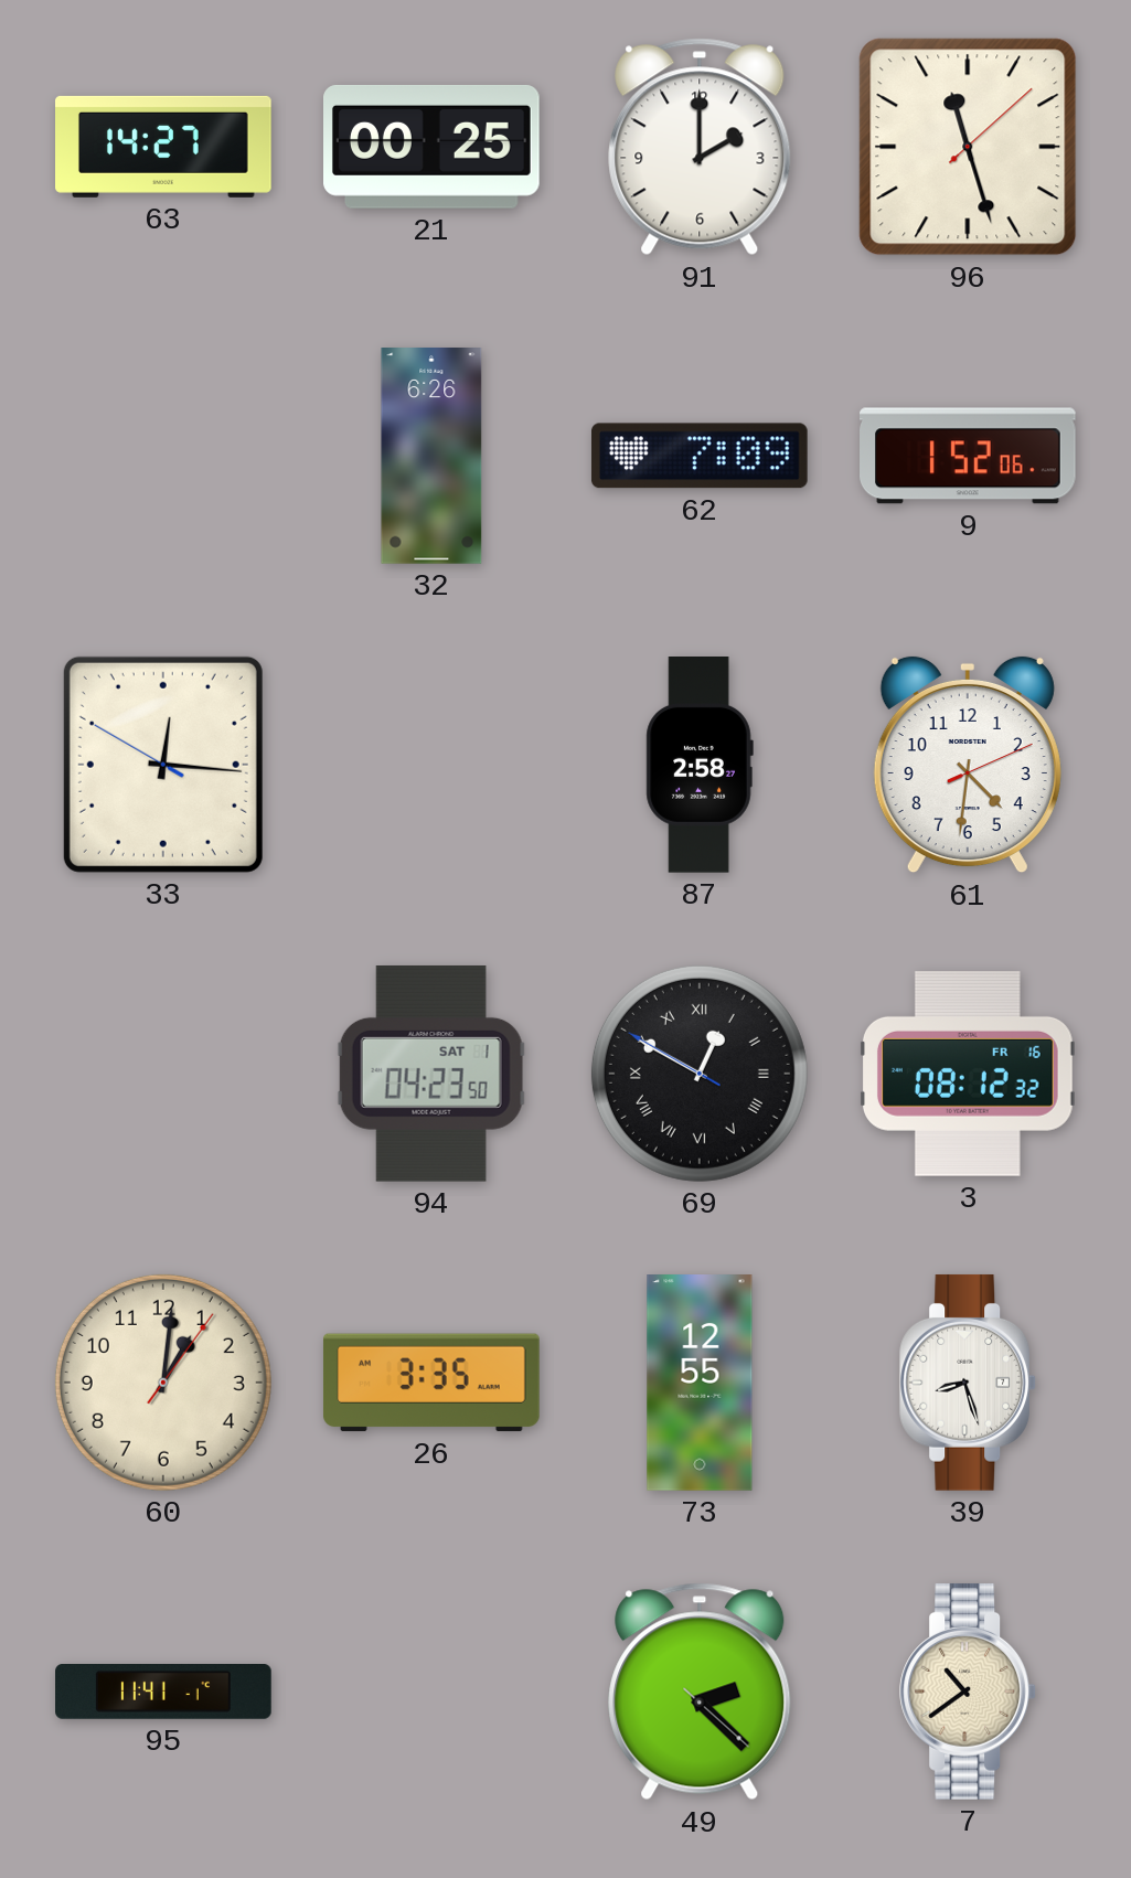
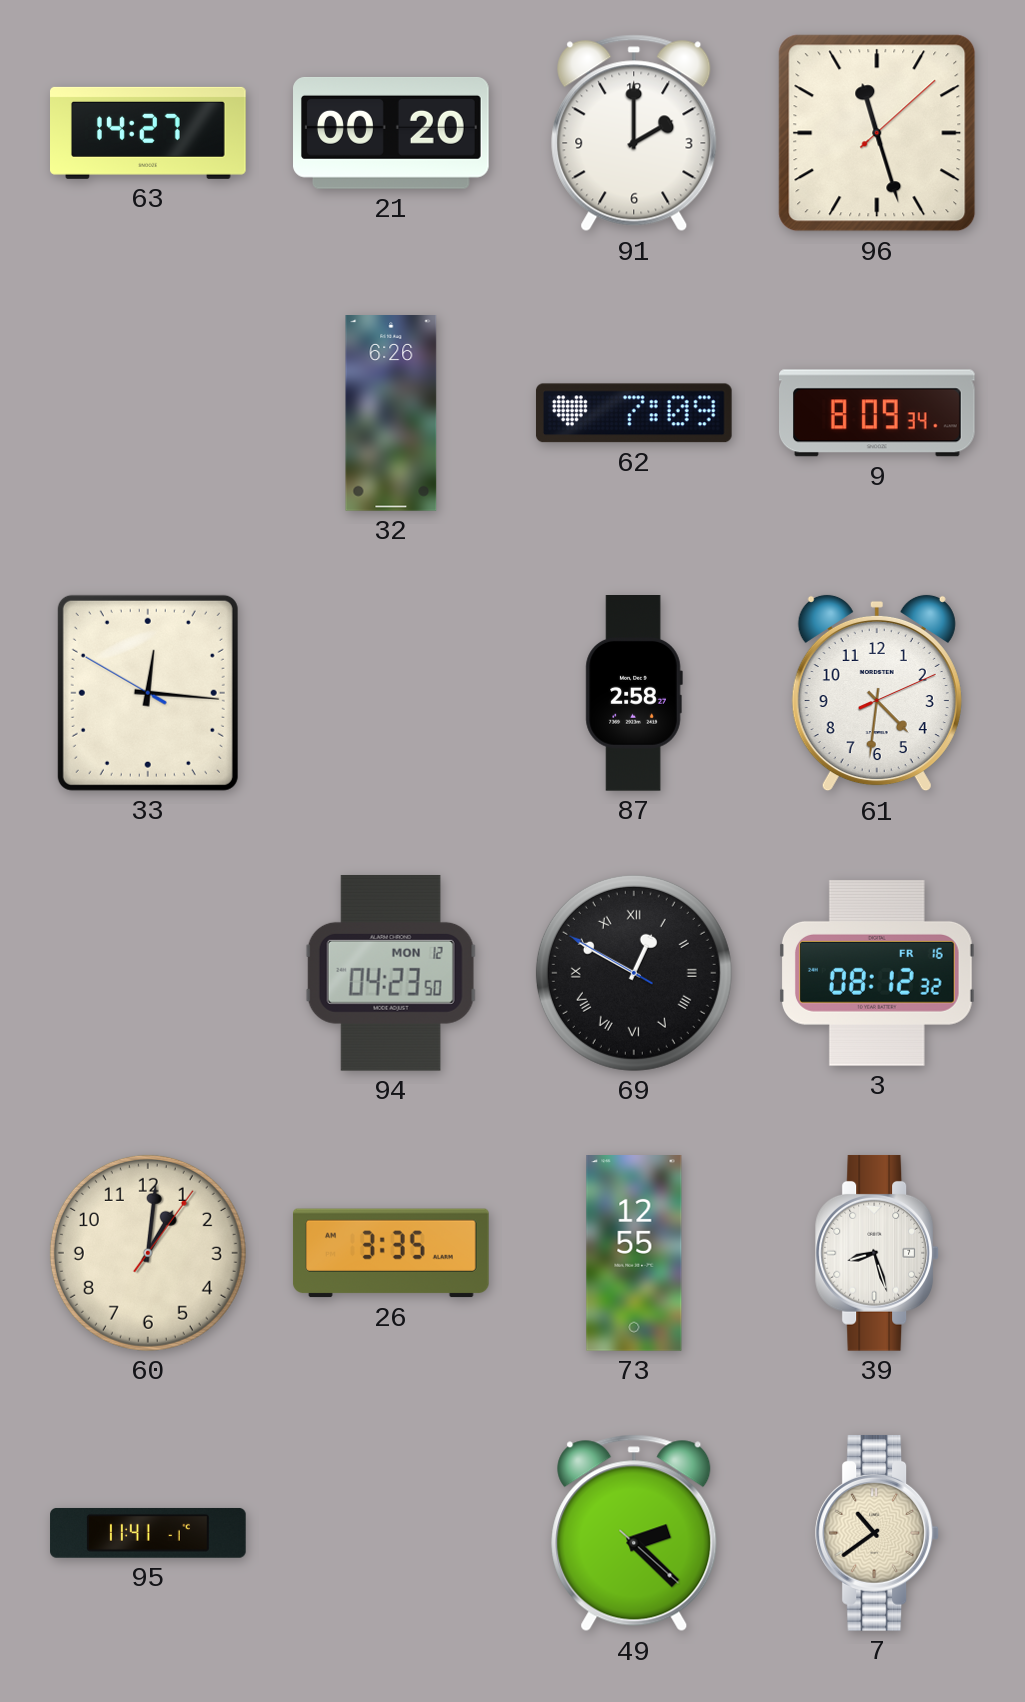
21: 00:25 -> 00:20
9: 1:52 -> 8:09
94 date: SAT 1 -> MON 12
